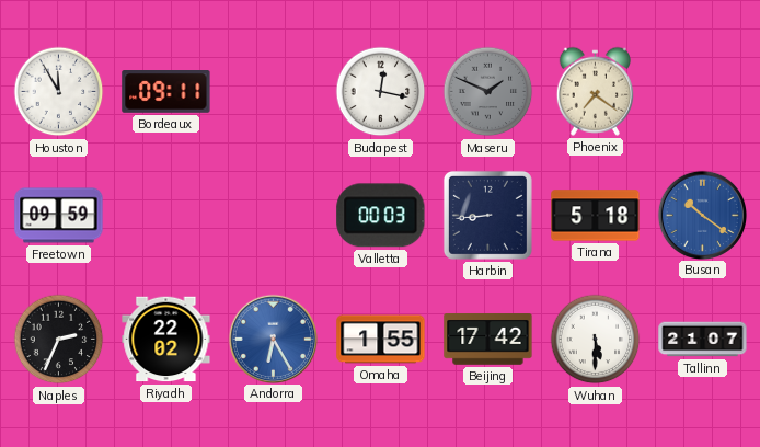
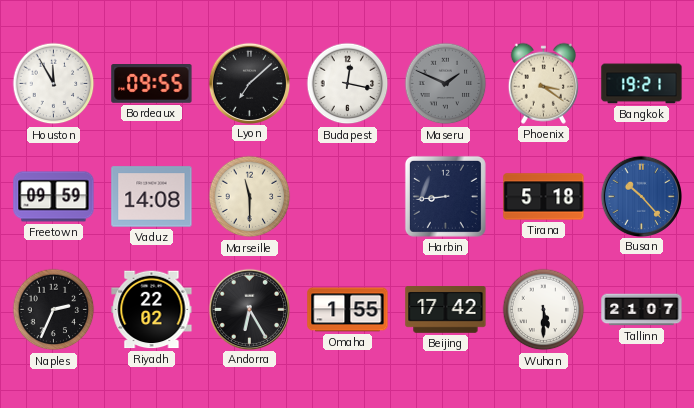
Bordeaux: 09:11 -> 09:55
Lyon: none -> 7:08
Phoenix: 7:21 -> 3:21
Bangkok: none -> 19:21
Vaduz: none -> 14:08
Marseille: none -> 11:30
Valletta: 00:03 -> none
Busan: 10:21 -> 10:23
Andorra dial: blue -> black
